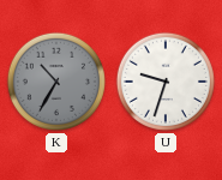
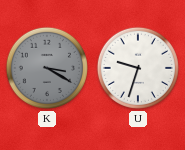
K: 10:35 -> 3:20
